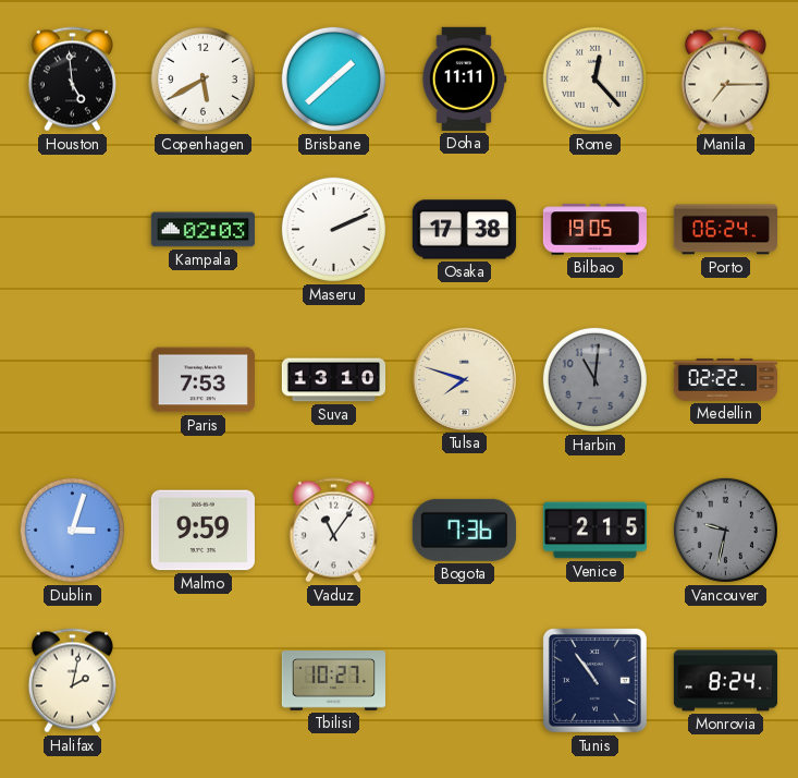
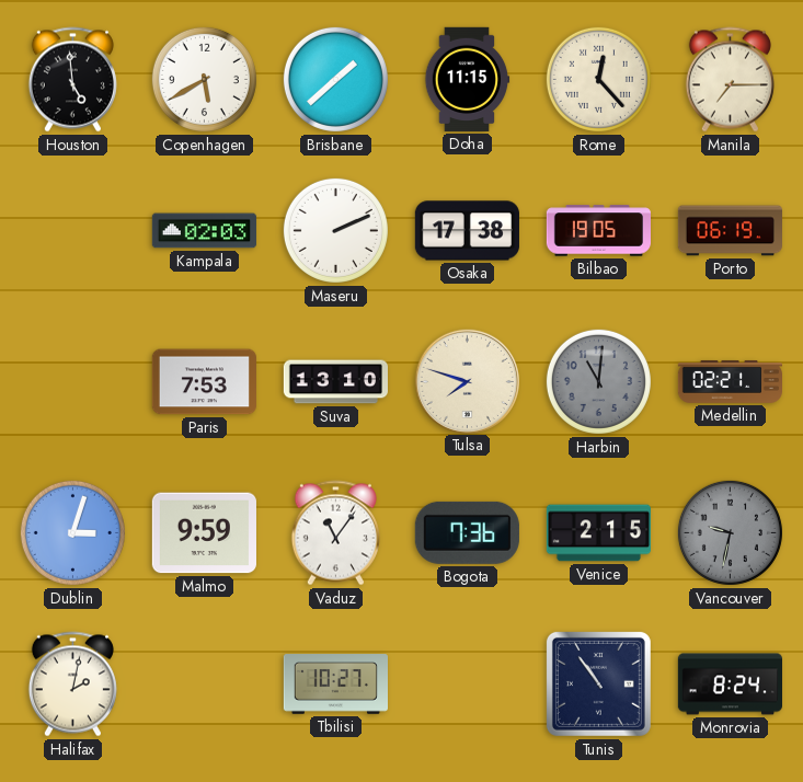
Doha: 11:11 -> 11:15
Porto: 06:24 -> 06:19
Medellin: 02:22 -> 02:21
